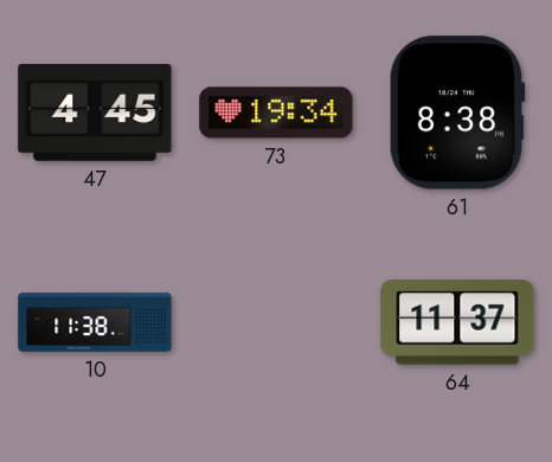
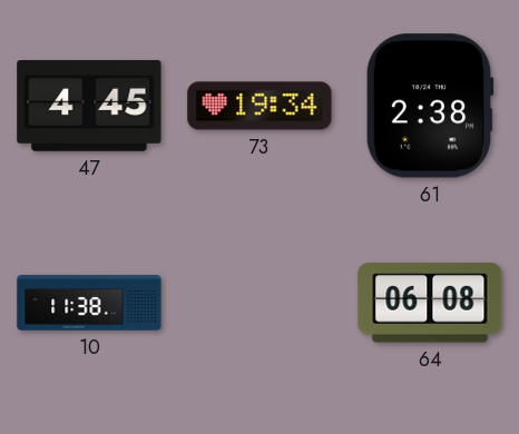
61: 8:38 -> 2:38
64: 11:37 -> 06:08
